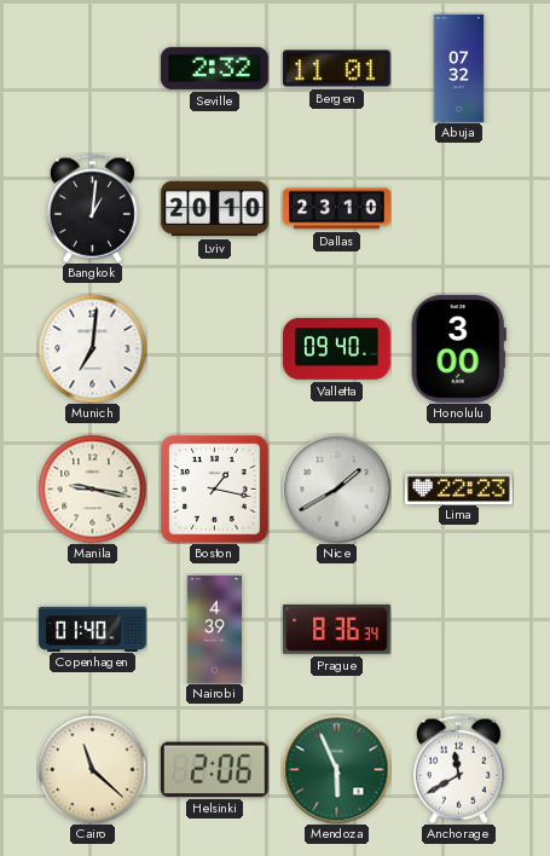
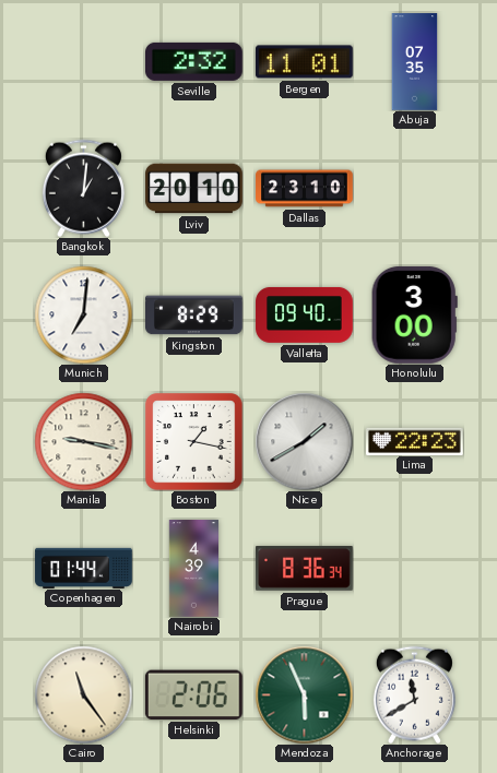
Abuja: 07:32 -> 07:35
Kingston: none -> 8:29
Copenhagen: 01:40 -> 01:44
Cairo: 11:22 -> 11:24
